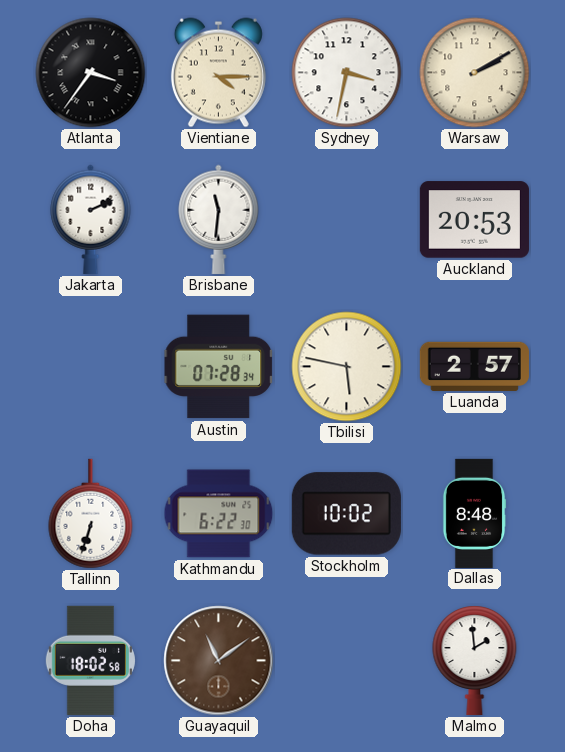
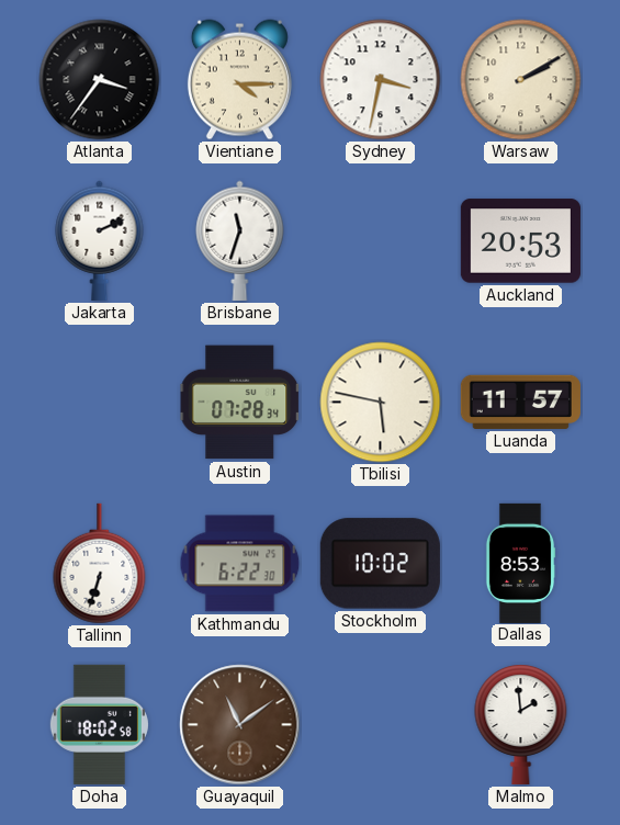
Brisbane: 11:31 -> 11:33
Luanda: 2:57 -> 11:57
Dallas: 8:48 -> 8:53
